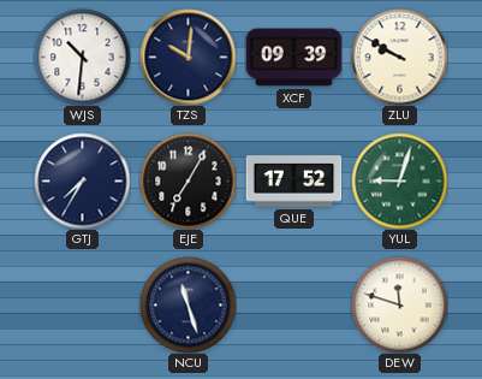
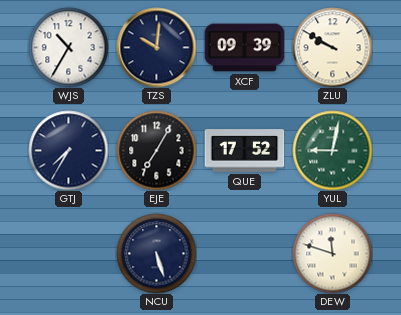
WJS: 10:31 -> 10:35
YUL: 9:03 -> 9:02
NCU: 11:27 -> 5:27
